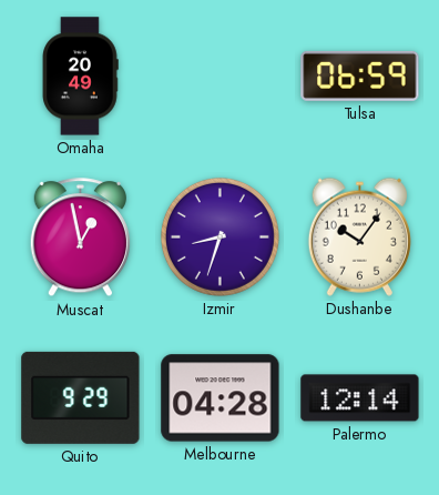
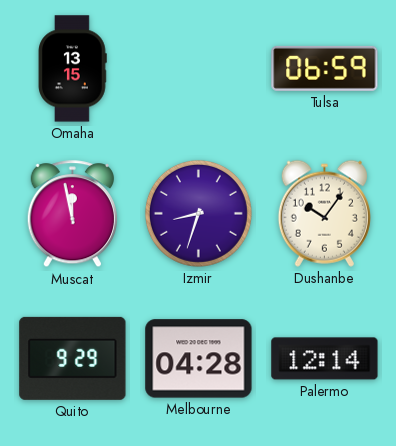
Omaha: 20:49 -> 13:15
Muscat: 12:58 -> 11:58
